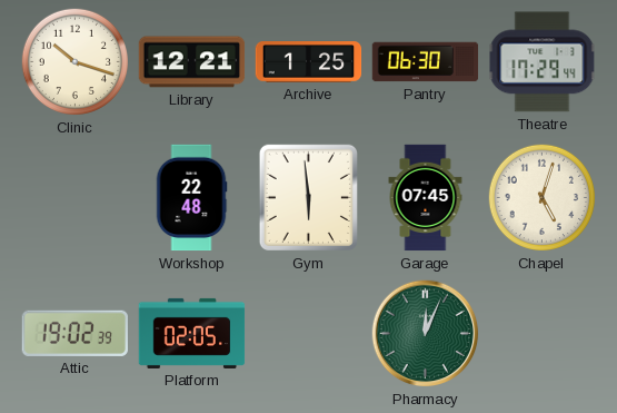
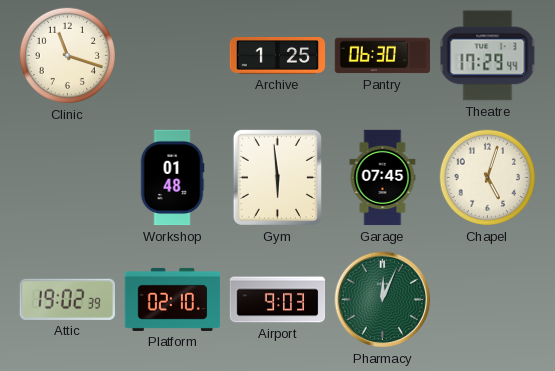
Clinic: 10:18 -> 11:18
Library: 12:21 -> none
Workshop: 22:48 -> 01:48
Platform: 02:05 -> 02:10
Airport: none -> 9:03
